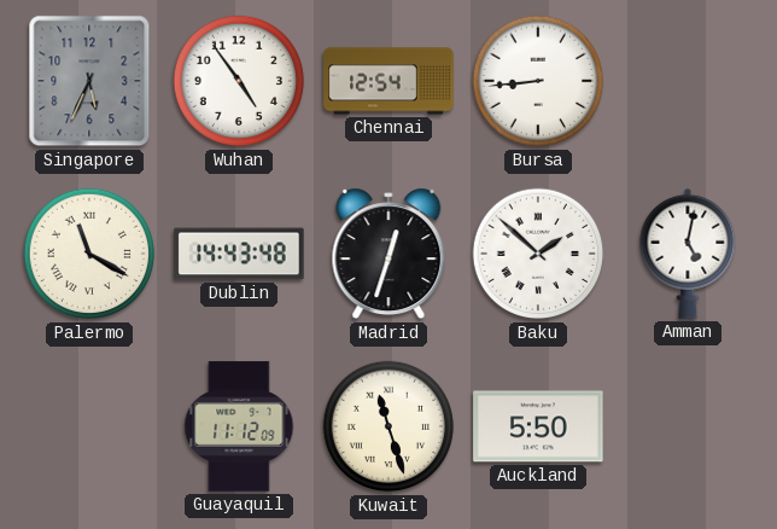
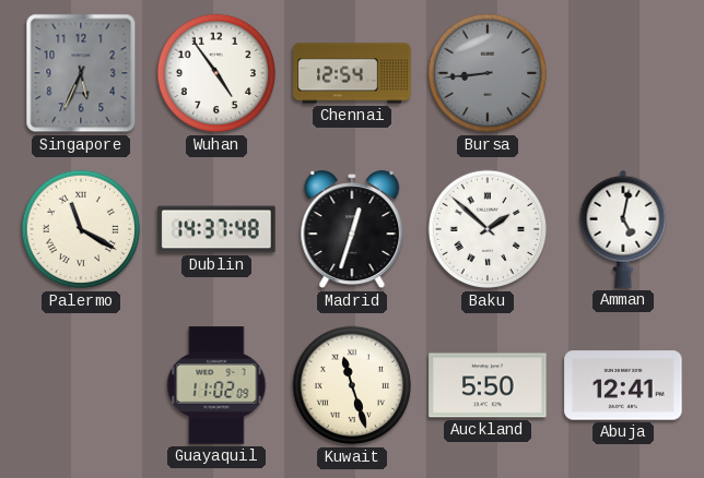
Bursa dial: white -> grey
Dublin: 14:43 -> 14:37
Guayaquil: 11:12 -> 11:02
Abuja: none -> 12:41
